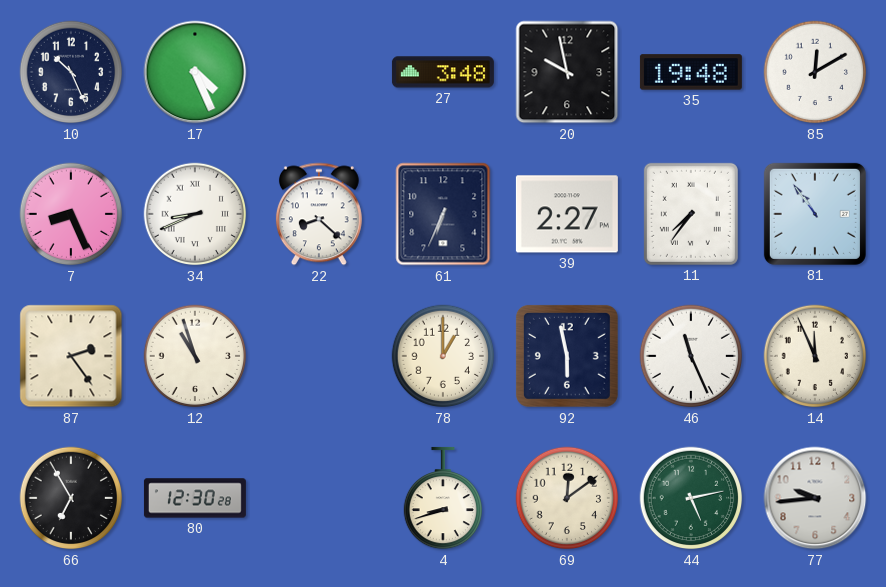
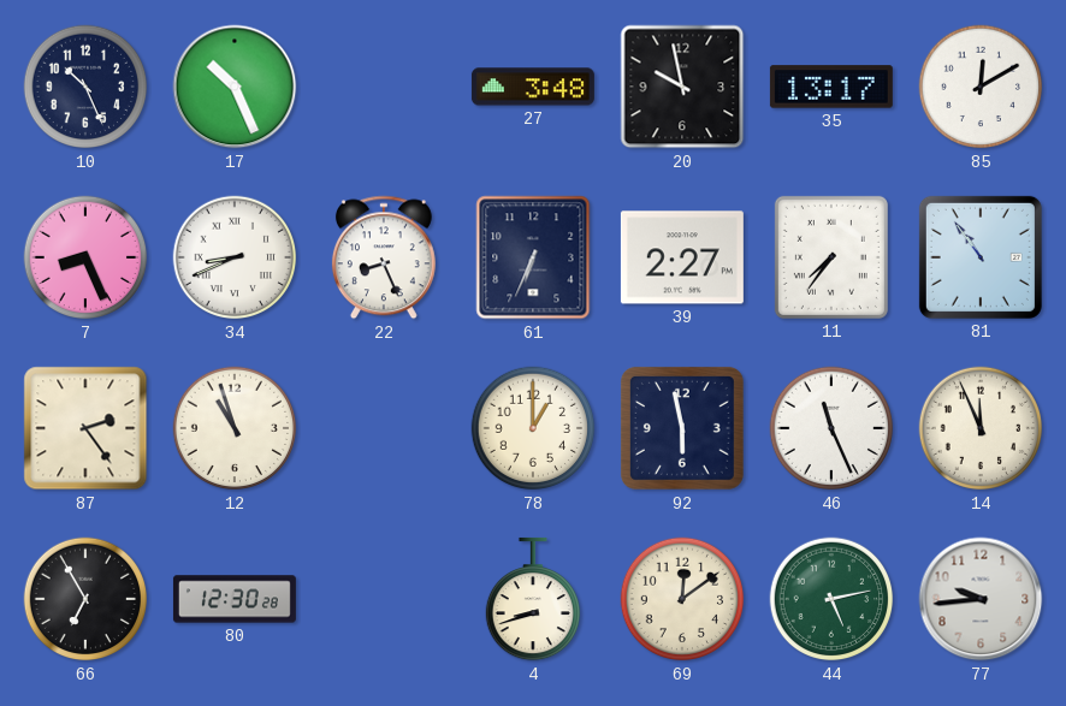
17: 4:26 -> 10:26
35: 19:48 -> 13:17
22: 8:22 -> 8:26
